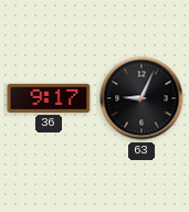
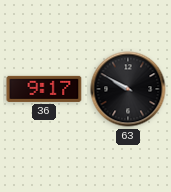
63: 9:04 -> 9:50
